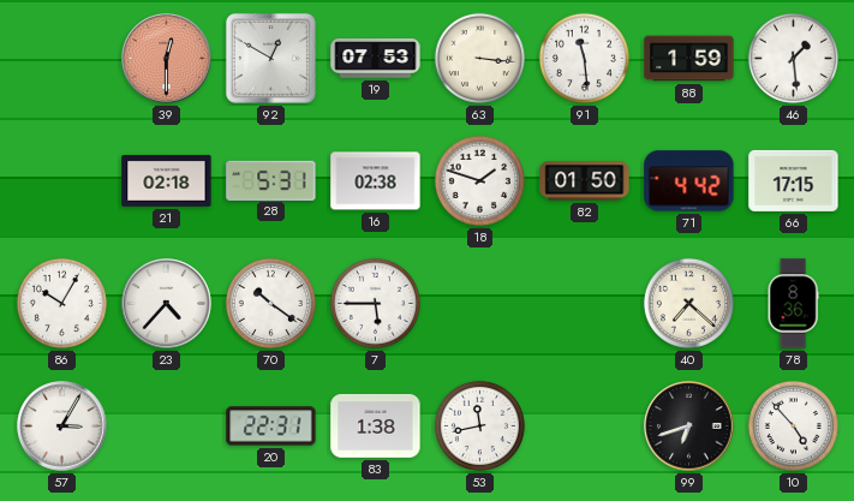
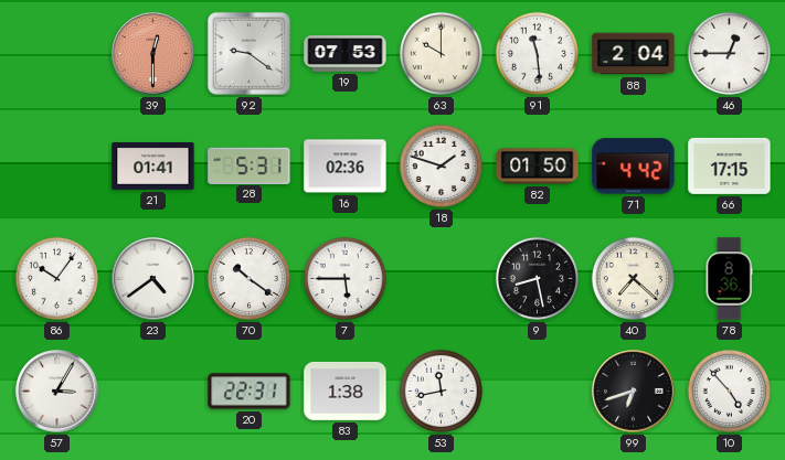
92: 12:50 -> 9:21
63: 3:16 -> 10:00
88: 1:59 -> 2:04
46: 1:29 -> 12:45
21: 02:18 -> 01:41
16: 02:38 -> 02:36
86: 10:05 -> 10:06
23: 4:37 -> 4:39
9: none -> 8:28
